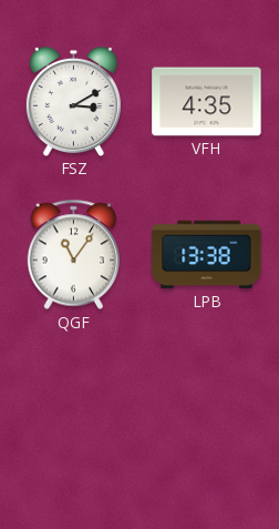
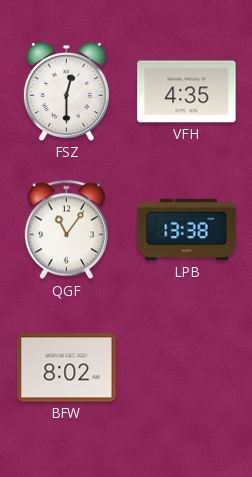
FSZ: 3:10 -> 12:30
BFW: none -> 8:02
